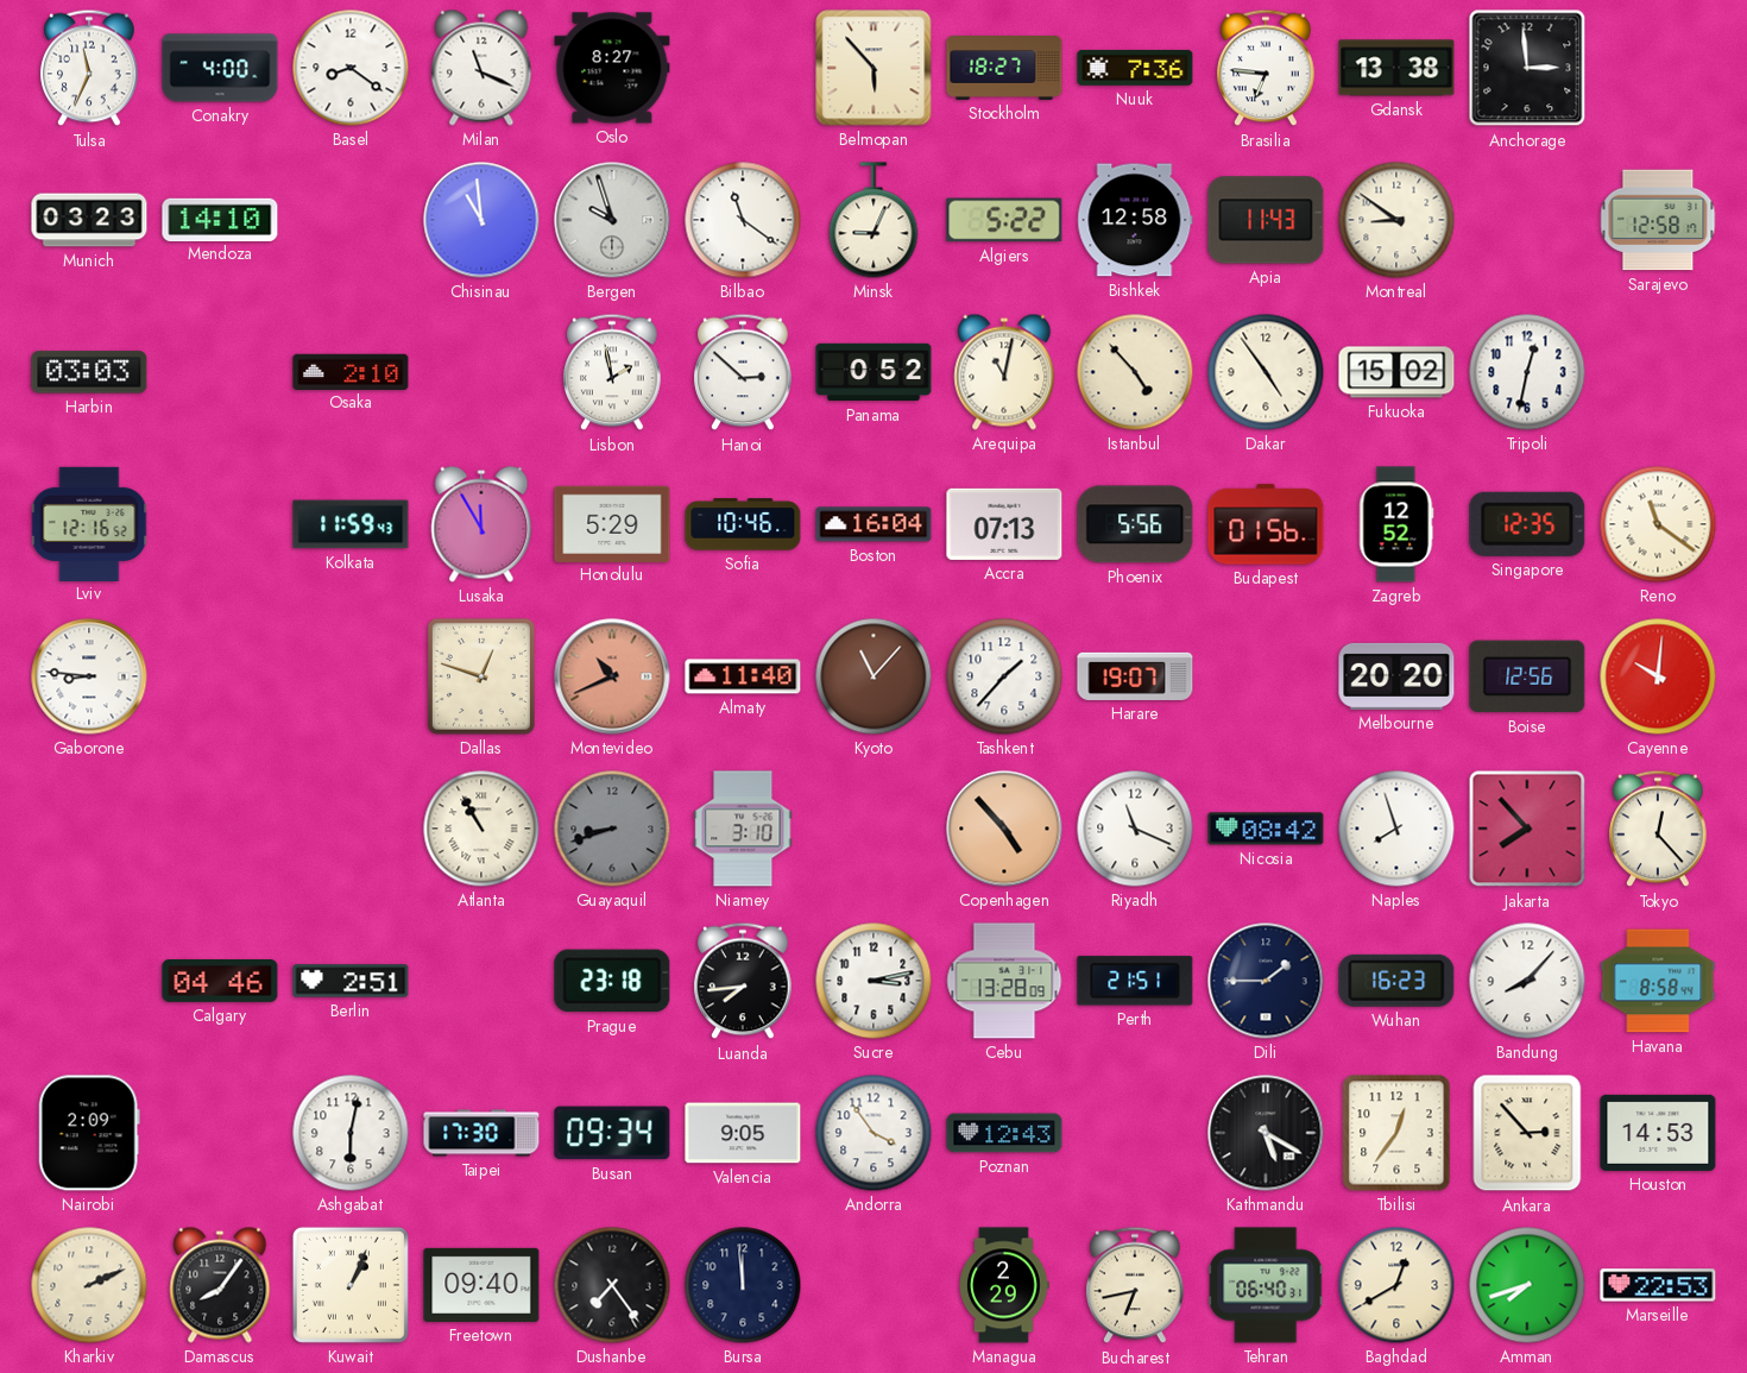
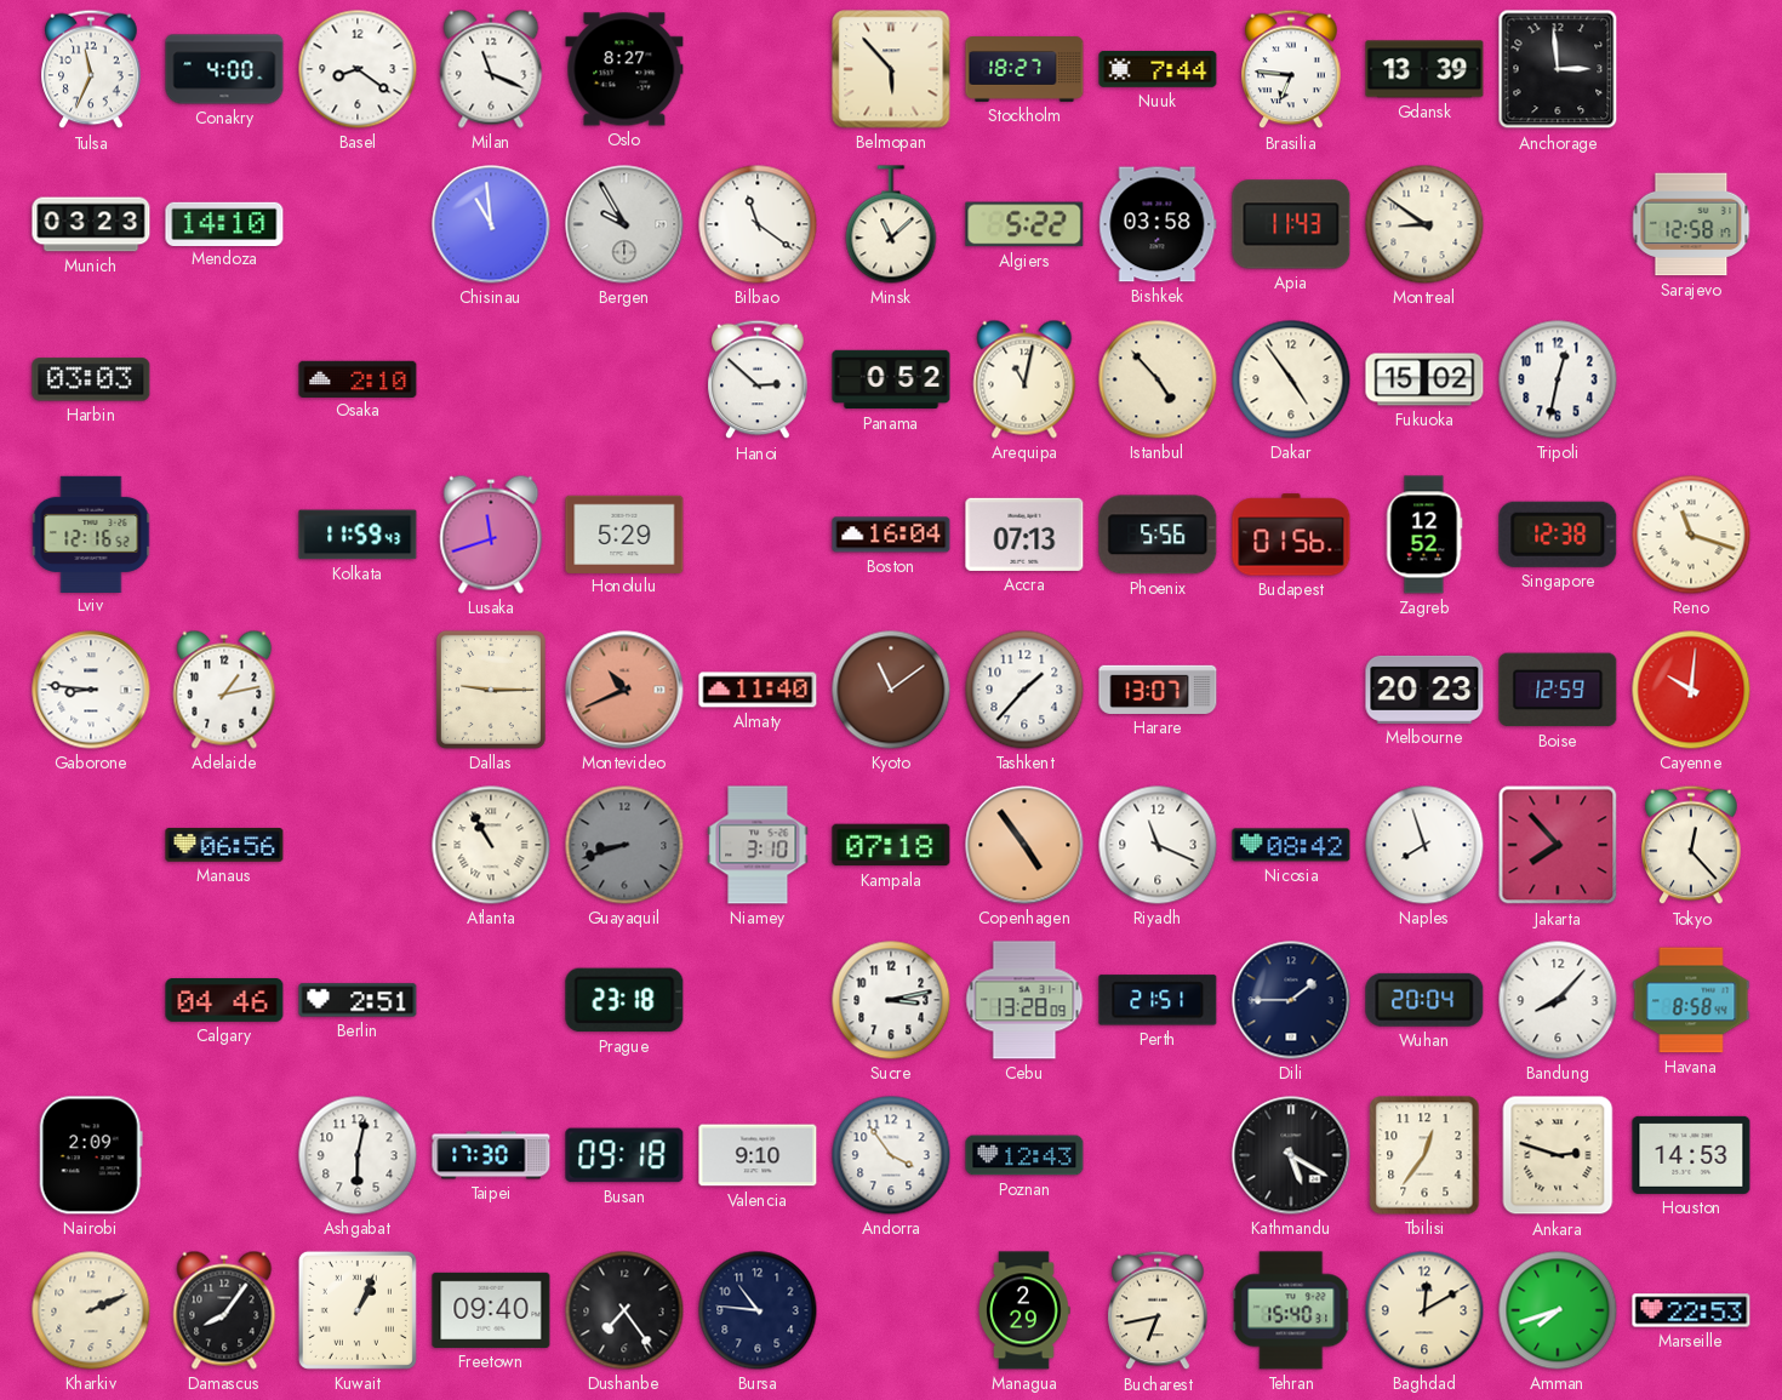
Nuuk: 7:36 -> 7:44
Gdansk: 13:38 -> 13:39
Bergen: 9:57 -> 9:55
Minsk: 9:04 -> 11:08
Bishkek: 12:58 -> 03:58
Lisbon: 1:58 -> none
Lusaka: 11:55 -> 11:42
Sofia: 10:46 -> none
Singapore: 12:35 -> 12:38
Reno: 11:21 -> 11:18
Adelaide: none -> 1:13
Dallas: 12:48 -> 9:15
Kyoto: 11:07 -> 11:09
Harare: 19:07 -> 13:07
Melbourne: 20:20 -> 20:23
Boise: 12:56 -> 12:59
Manaus: none -> 06:56
Kampala: none -> 07:18
Copenhagen: 4:53 -> 4:54
Luanda: 7:44 -> none
Wuhan: 16:23 -> 20:04
Busan: 09:34 -> 09:18
Valencia: 9:05 -> 9:10
Ankara: 2:53 -> 2:48
Bursa: 11:59 -> 10:46
Tehran: 06:40 -> 15:40
Baghdad: 12:40 -> 12:10
